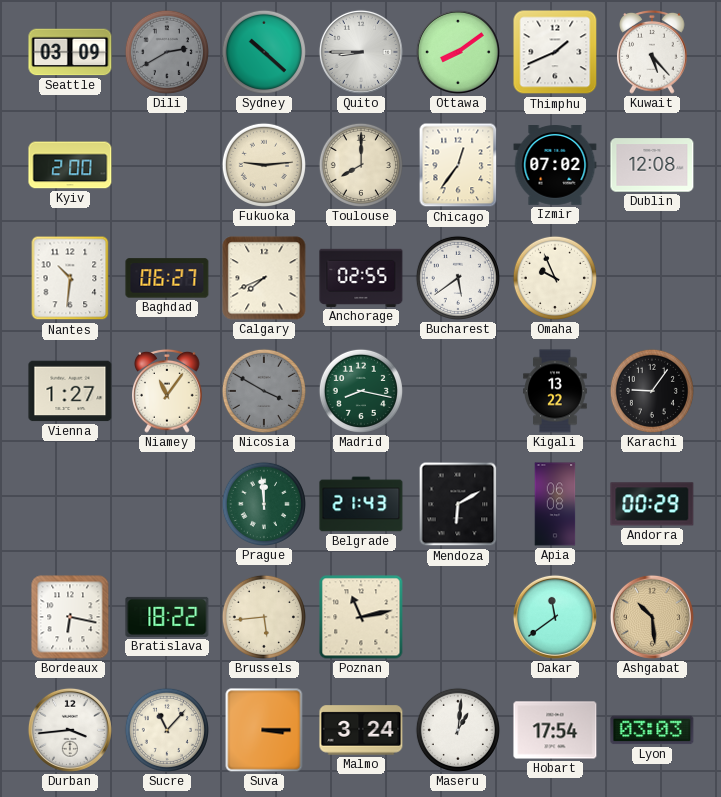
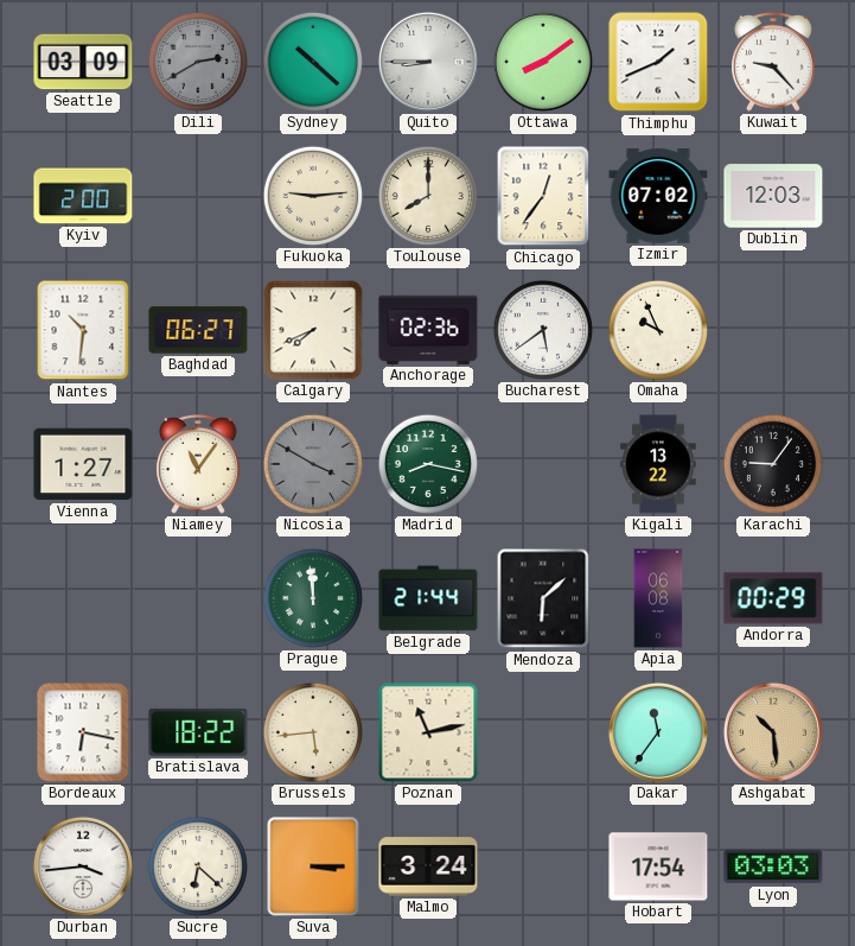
Kuwait: 5:23 -> 9:23
Dublin: 12:08 -> 12:03
Anchorage: 02:55 -> 02:36
Belgrade: 21:43 -> 21:44
Mendoza: 6:10 -> 6:08
Dakar: 11:39 -> 11:36
Sucre: 11:07 -> 6:22
Maseru: 1:01 -> none
